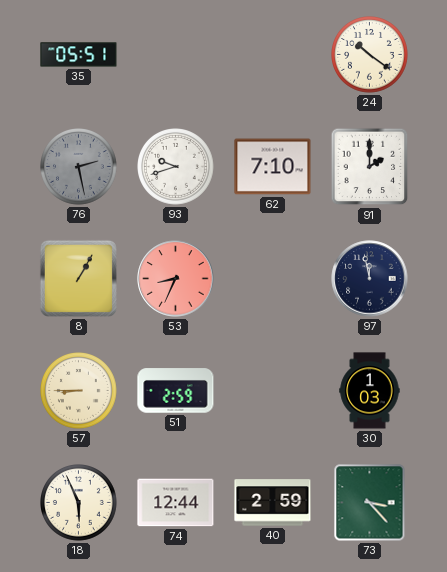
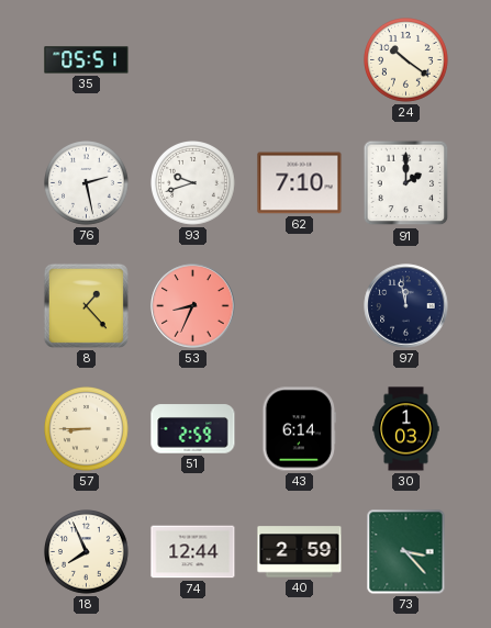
76 dial: grey -> white
8: 1:05 -> 1:23
43: none -> 6:14
18: 5:56 -> 7:56
